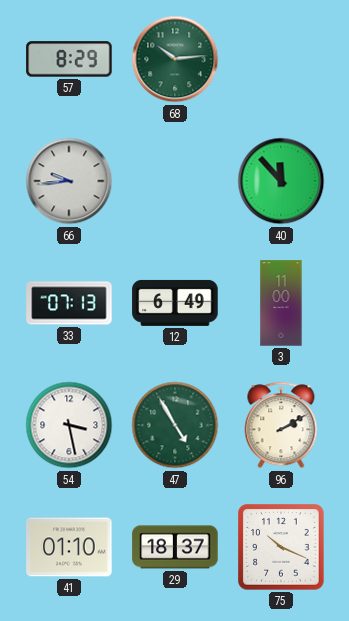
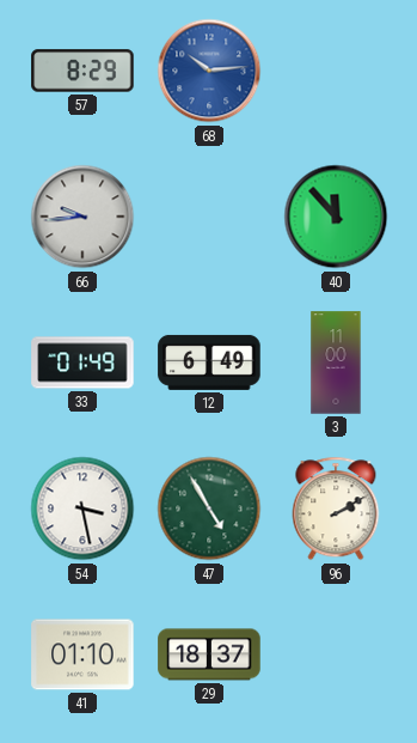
68 dial: green -> blue
33: 07:13 -> 01:49
75: 10:19 -> none
